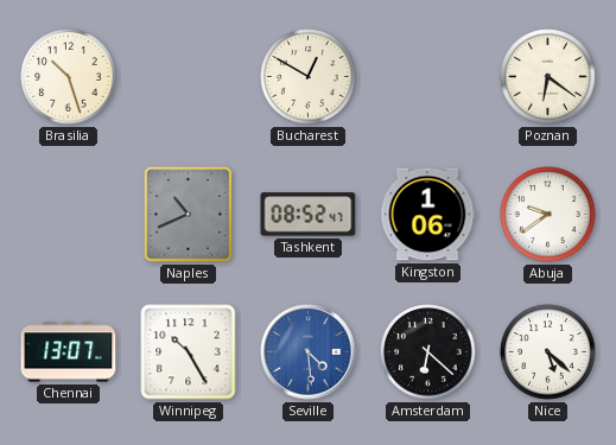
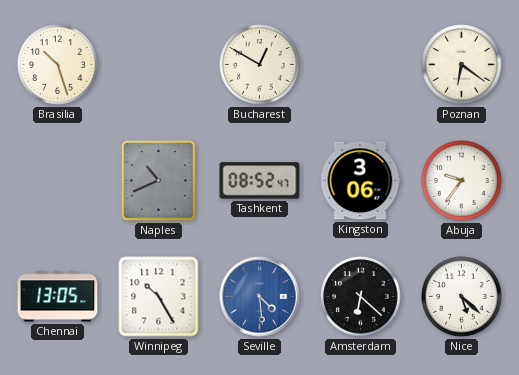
Kingston: 1:06 -> 3:06
Abuja: 9:39 -> 9:36
Chennai: 13:07 -> 13:05
